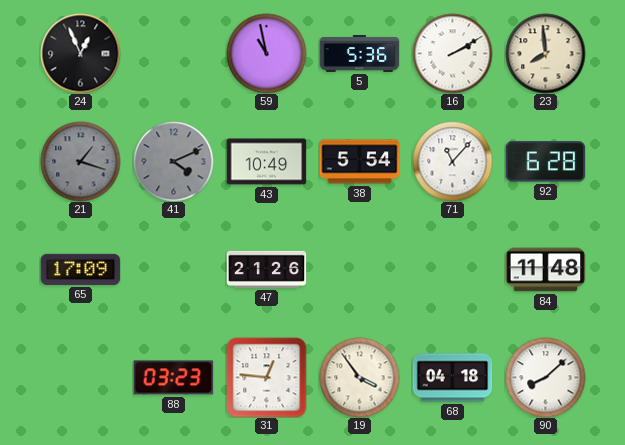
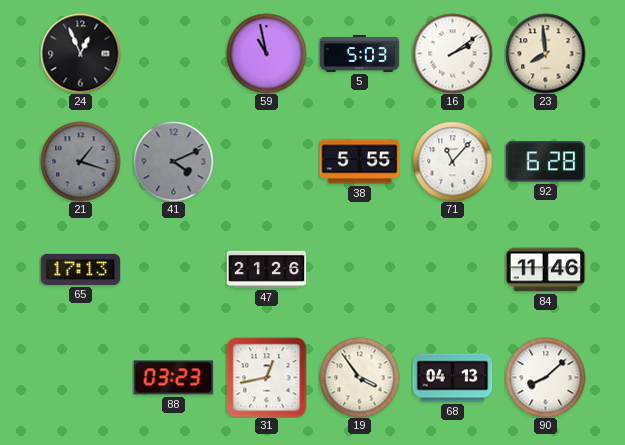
5: 5:36 -> 5:03
16: 2:10 -> 2:09
43: 10:49 -> none
38: 5:54 -> 5:55
65: 17:09 -> 17:13
84: 11:48 -> 11:46
31: 12:46 -> 12:43
68: 04:18 -> 04:13
